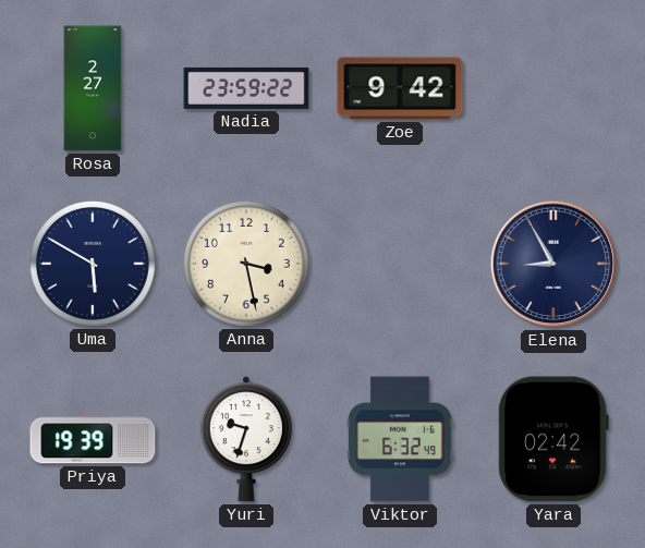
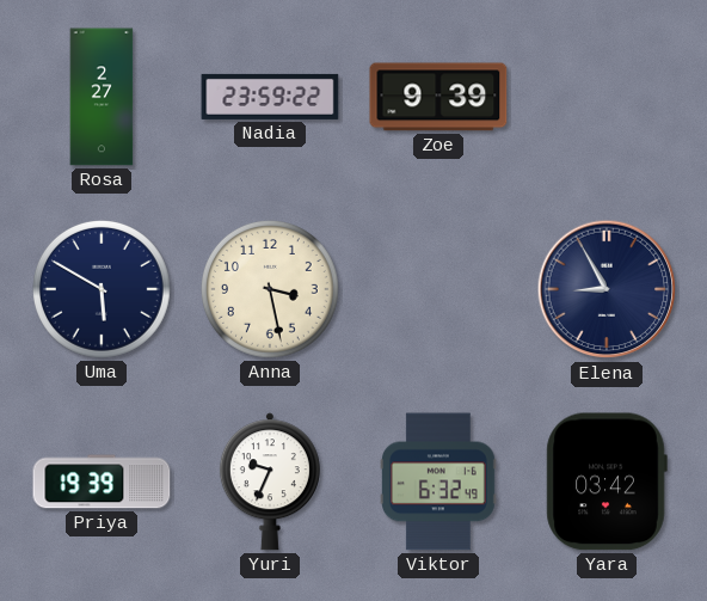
Zoe: 9:42 -> 9:39
Yuri: 9:33 -> 9:34
Yara: 02:42 -> 03:42
